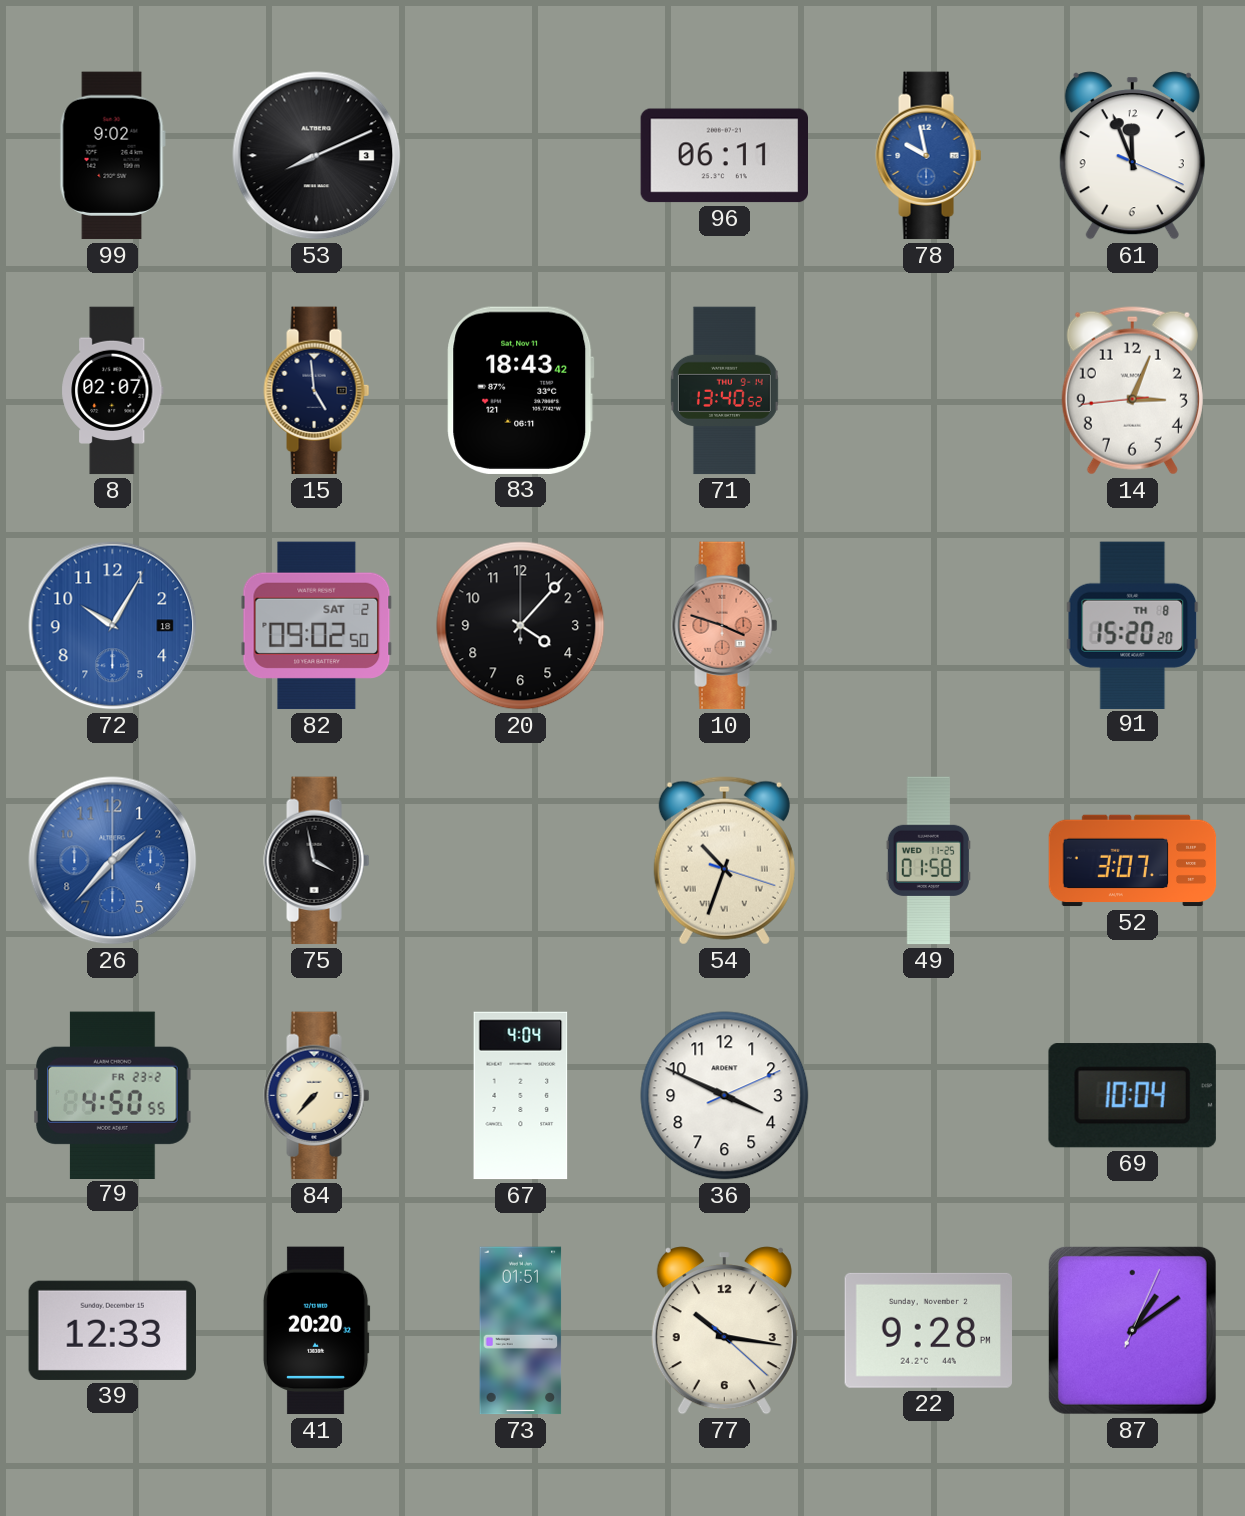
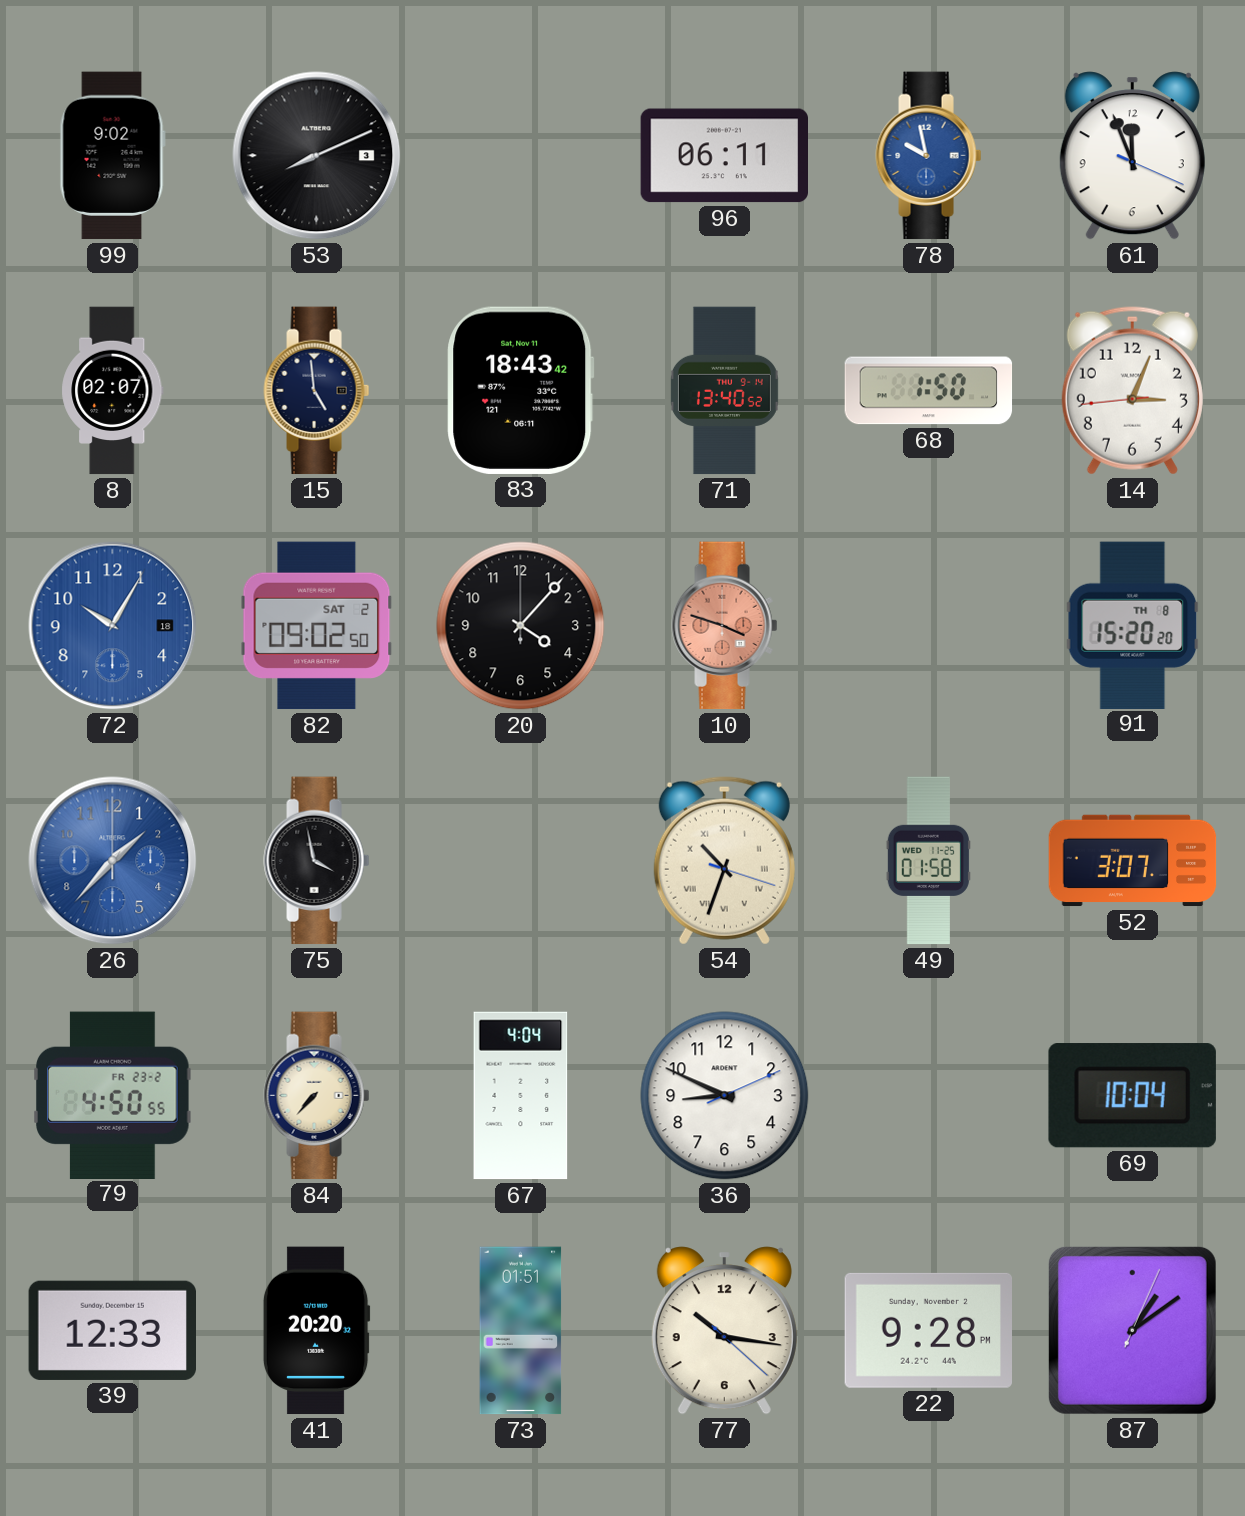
68: none -> 1:50
36: 3:49 -> 8:49
